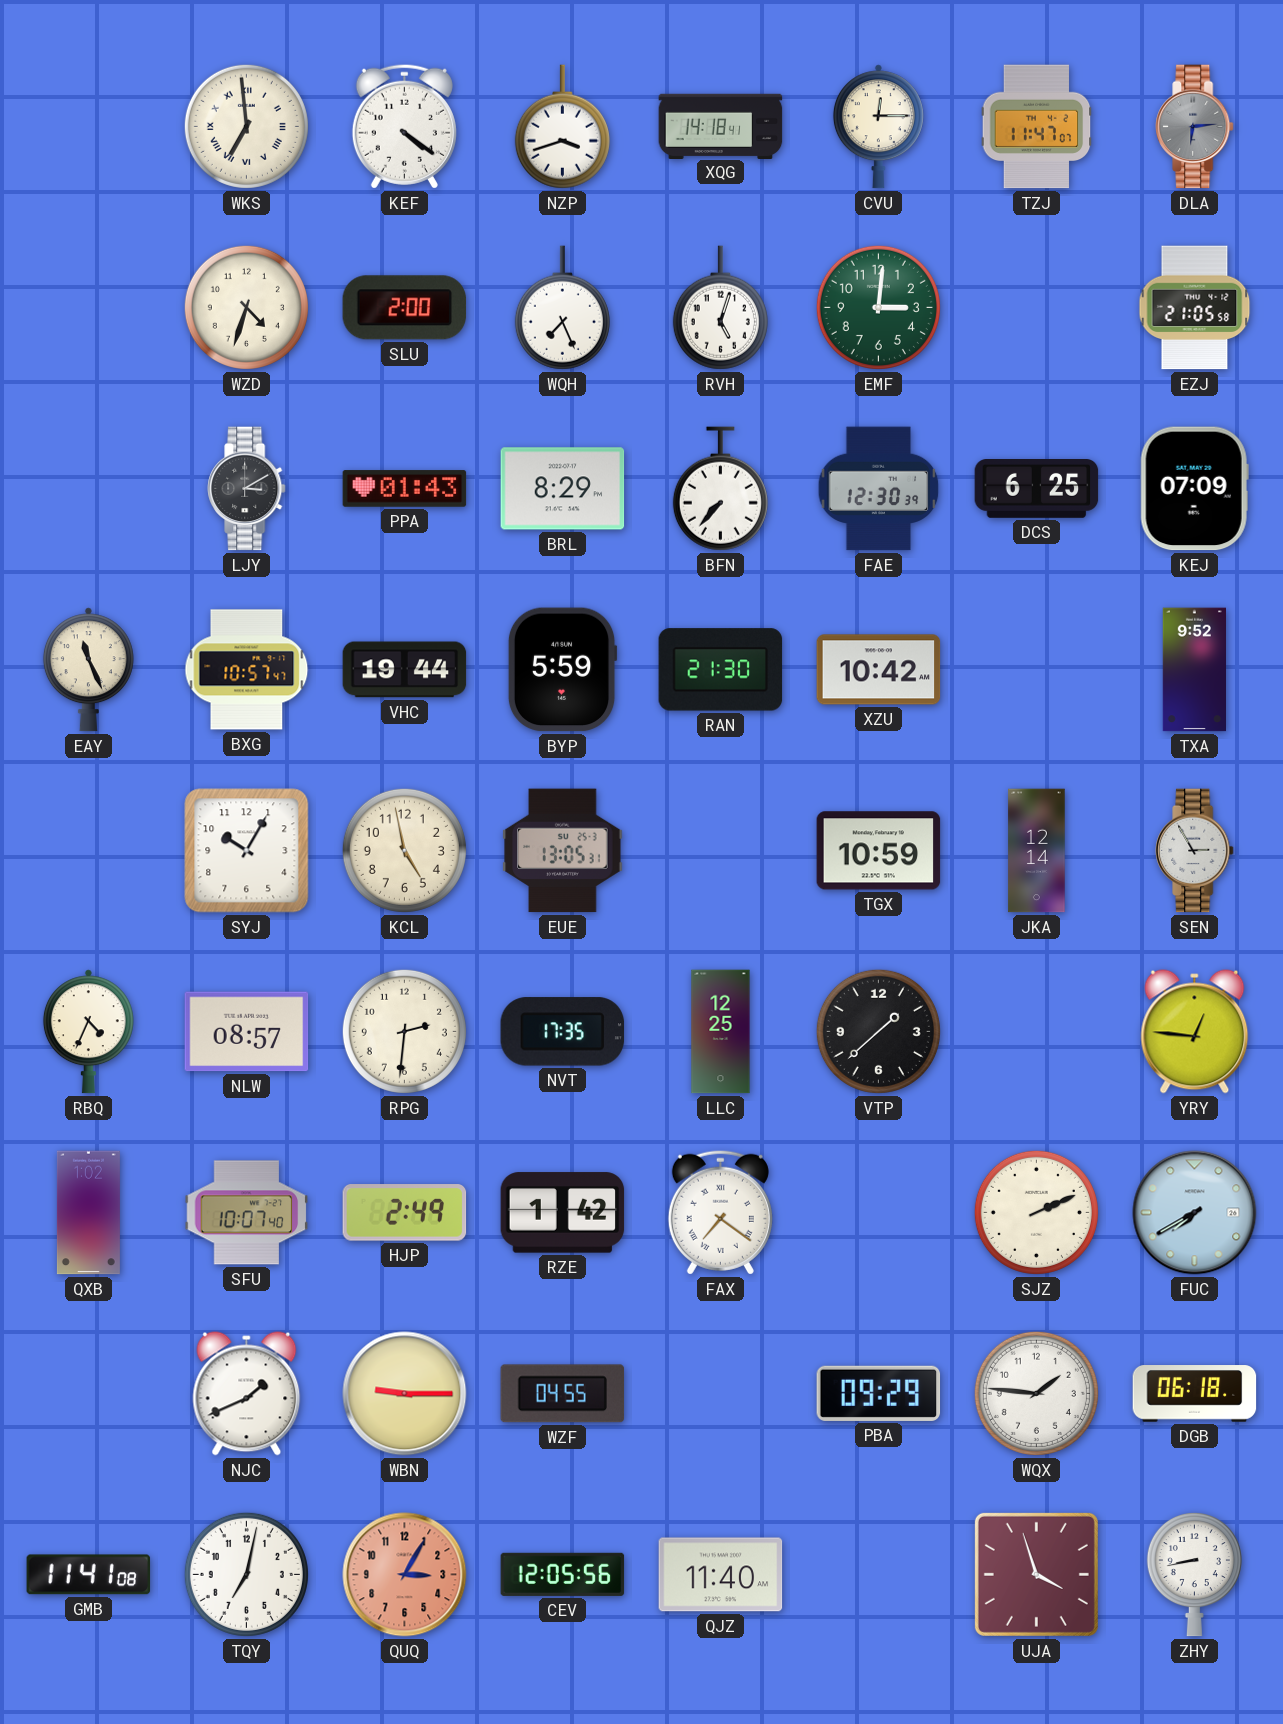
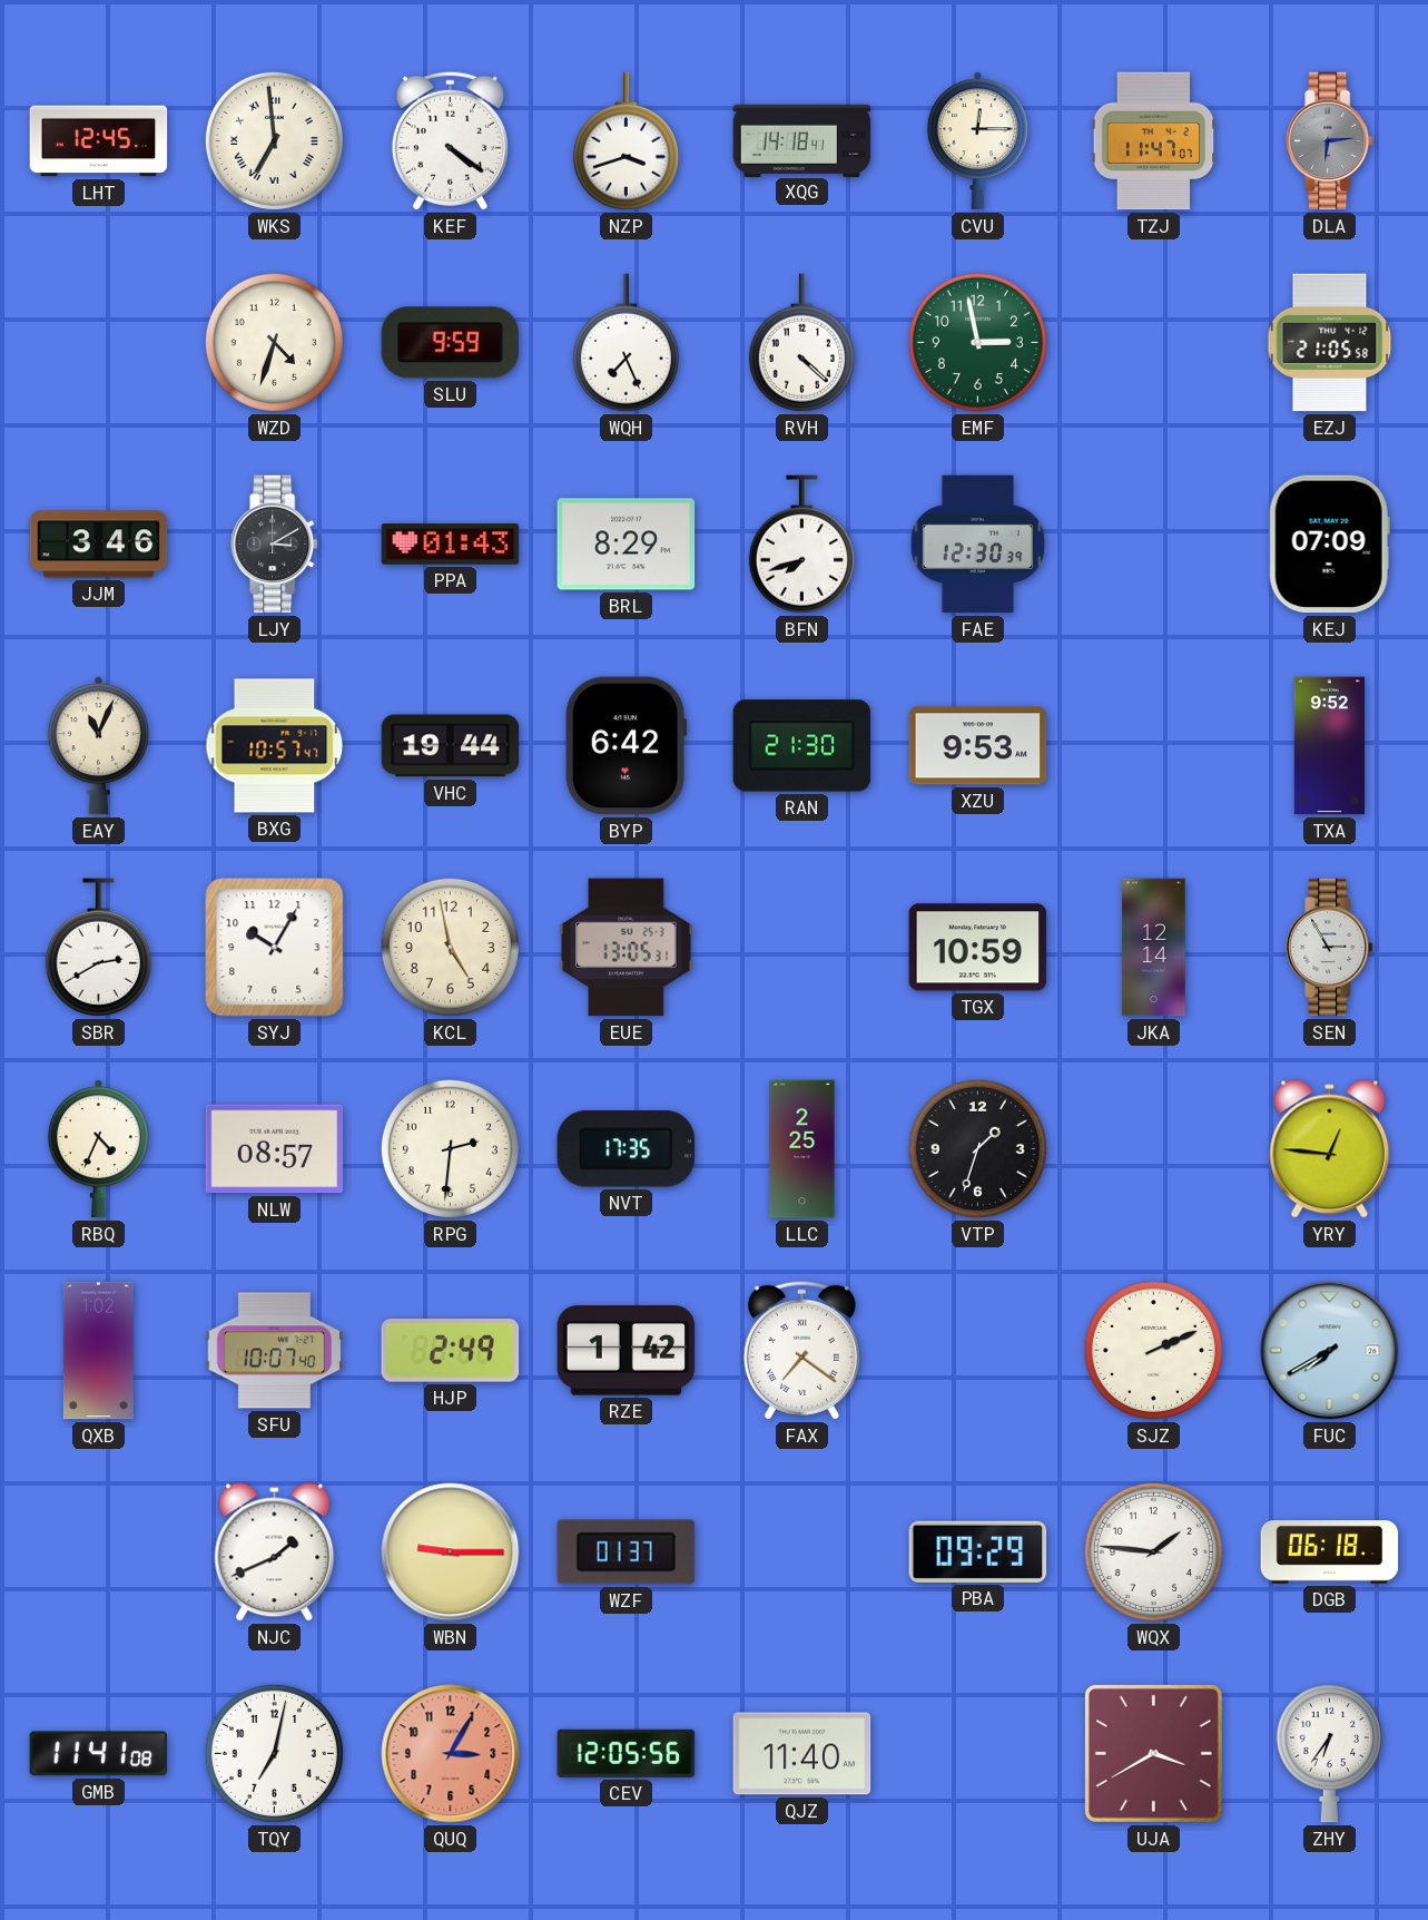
LHT: none -> 12:45
SLU: 2:00 -> 9:59
RVH: 5:03 -> 4:22
EMF: 3:01 -> 2:58
JJM: none -> 3:46
BFN: 7:37 -> 7:42
DCS: 6:25 -> none
EAY: 11:26 -> 11:04
BYP: 5:59 -> 6:42
XZU: 10:42 -> 9:53
SBR: none -> 2:40
LLC: 12:25 -> 2:25
VTP: 1:38 -> 1:33
WZF: 04:55 -> 01:37
UJA: 3:57 -> 3:40
ZHY: 8:43 -> 6:36
